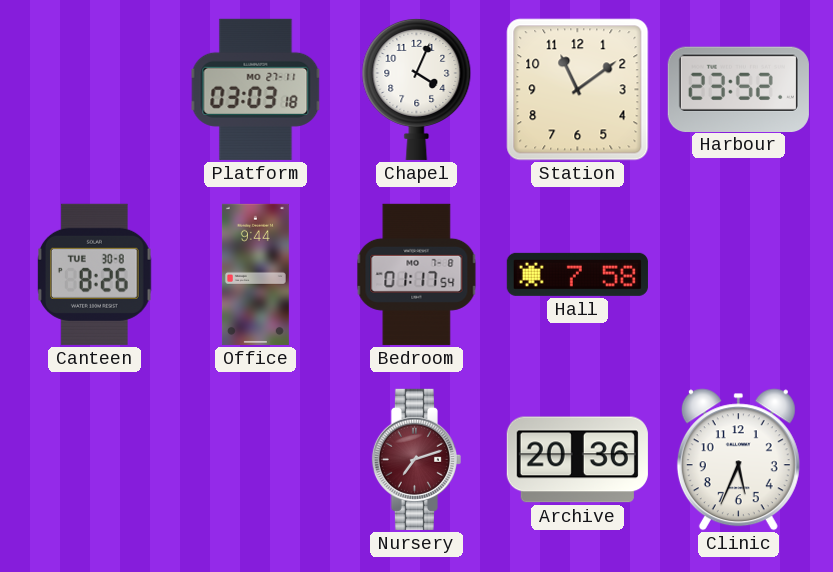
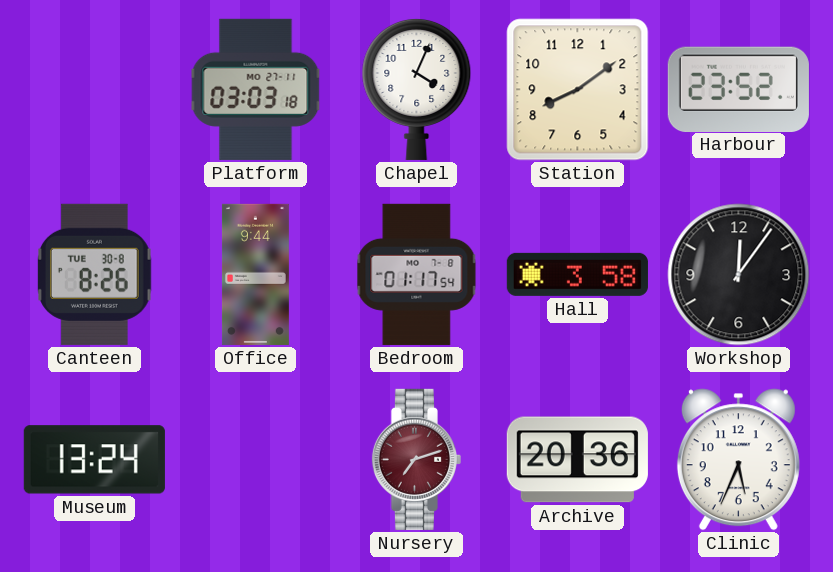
Station: 11:09 -> 8:09
Hall: 7:58 -> 3:58
Workshop: none -> 12:06
Museum: none -> 13:24
